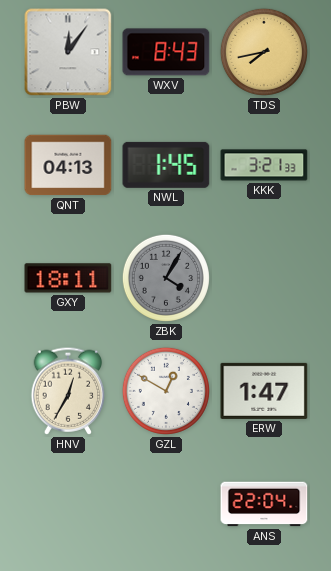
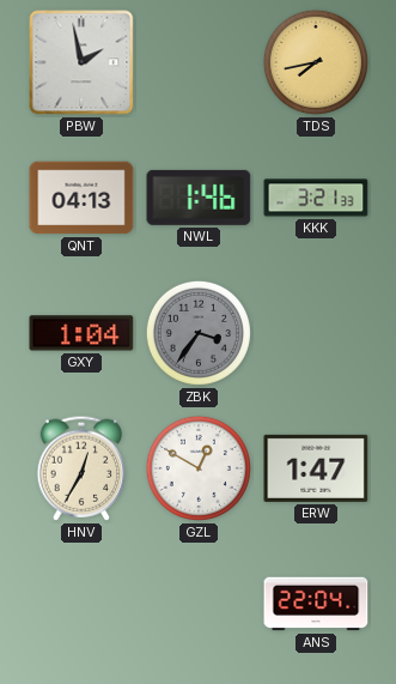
PBW: 12:06 -> 1:58
WXV: 8:43 -> none
NWL: 1:45 -> 1:46
GXY: 18:11 -> 1:04
ZBK: 4:05 -> 3:36
